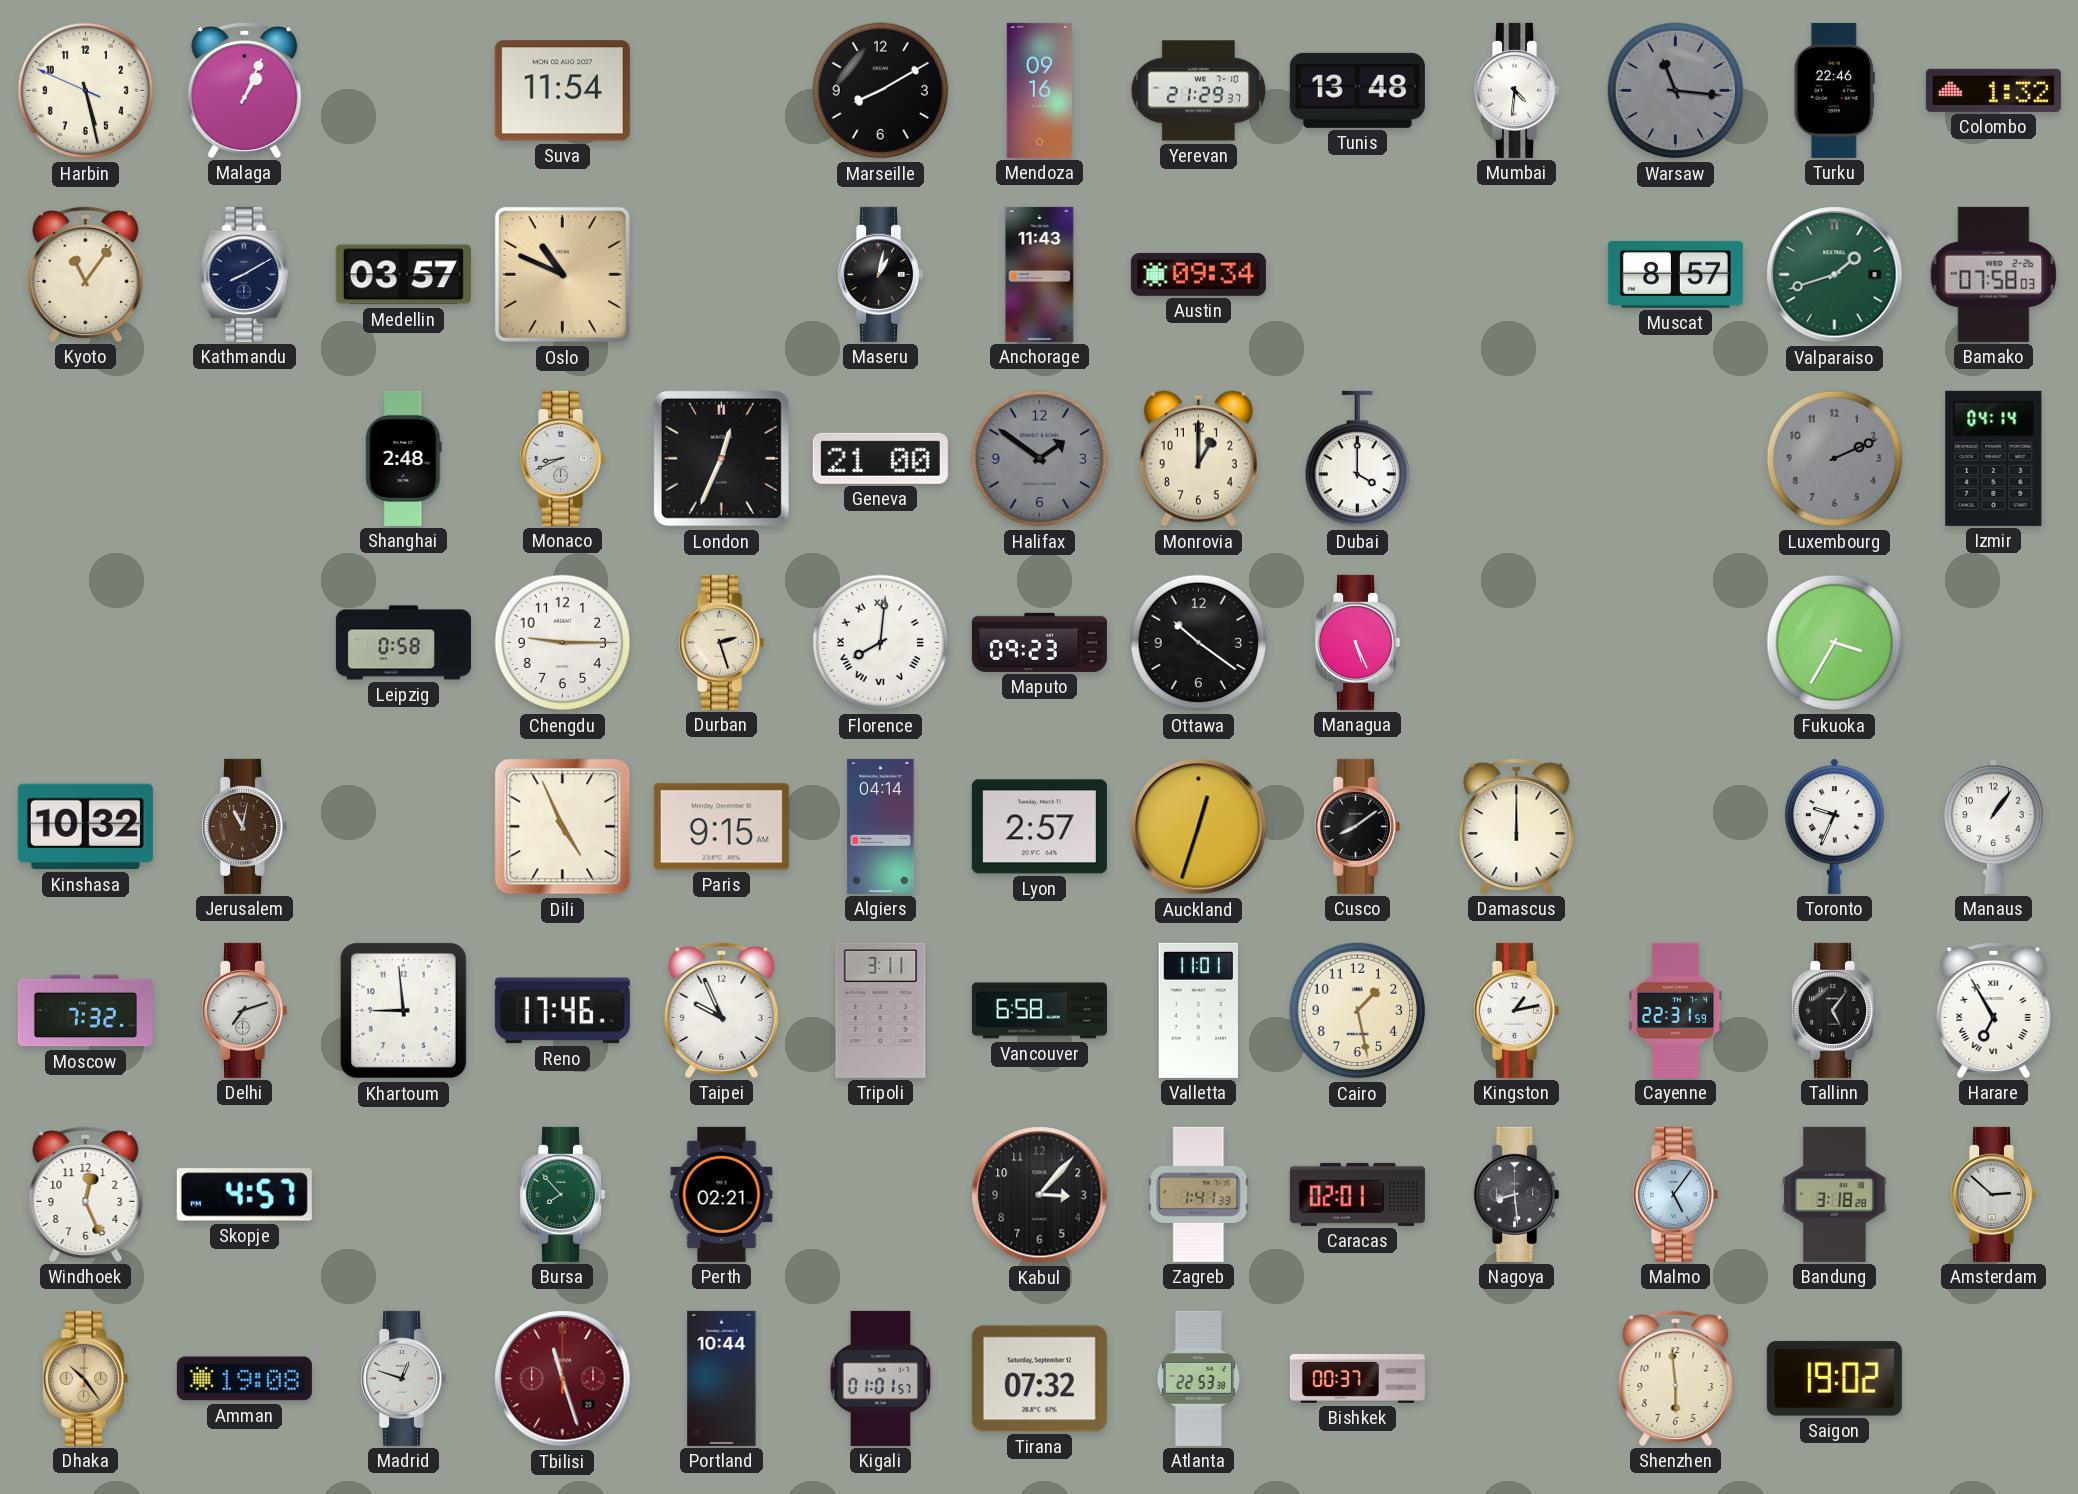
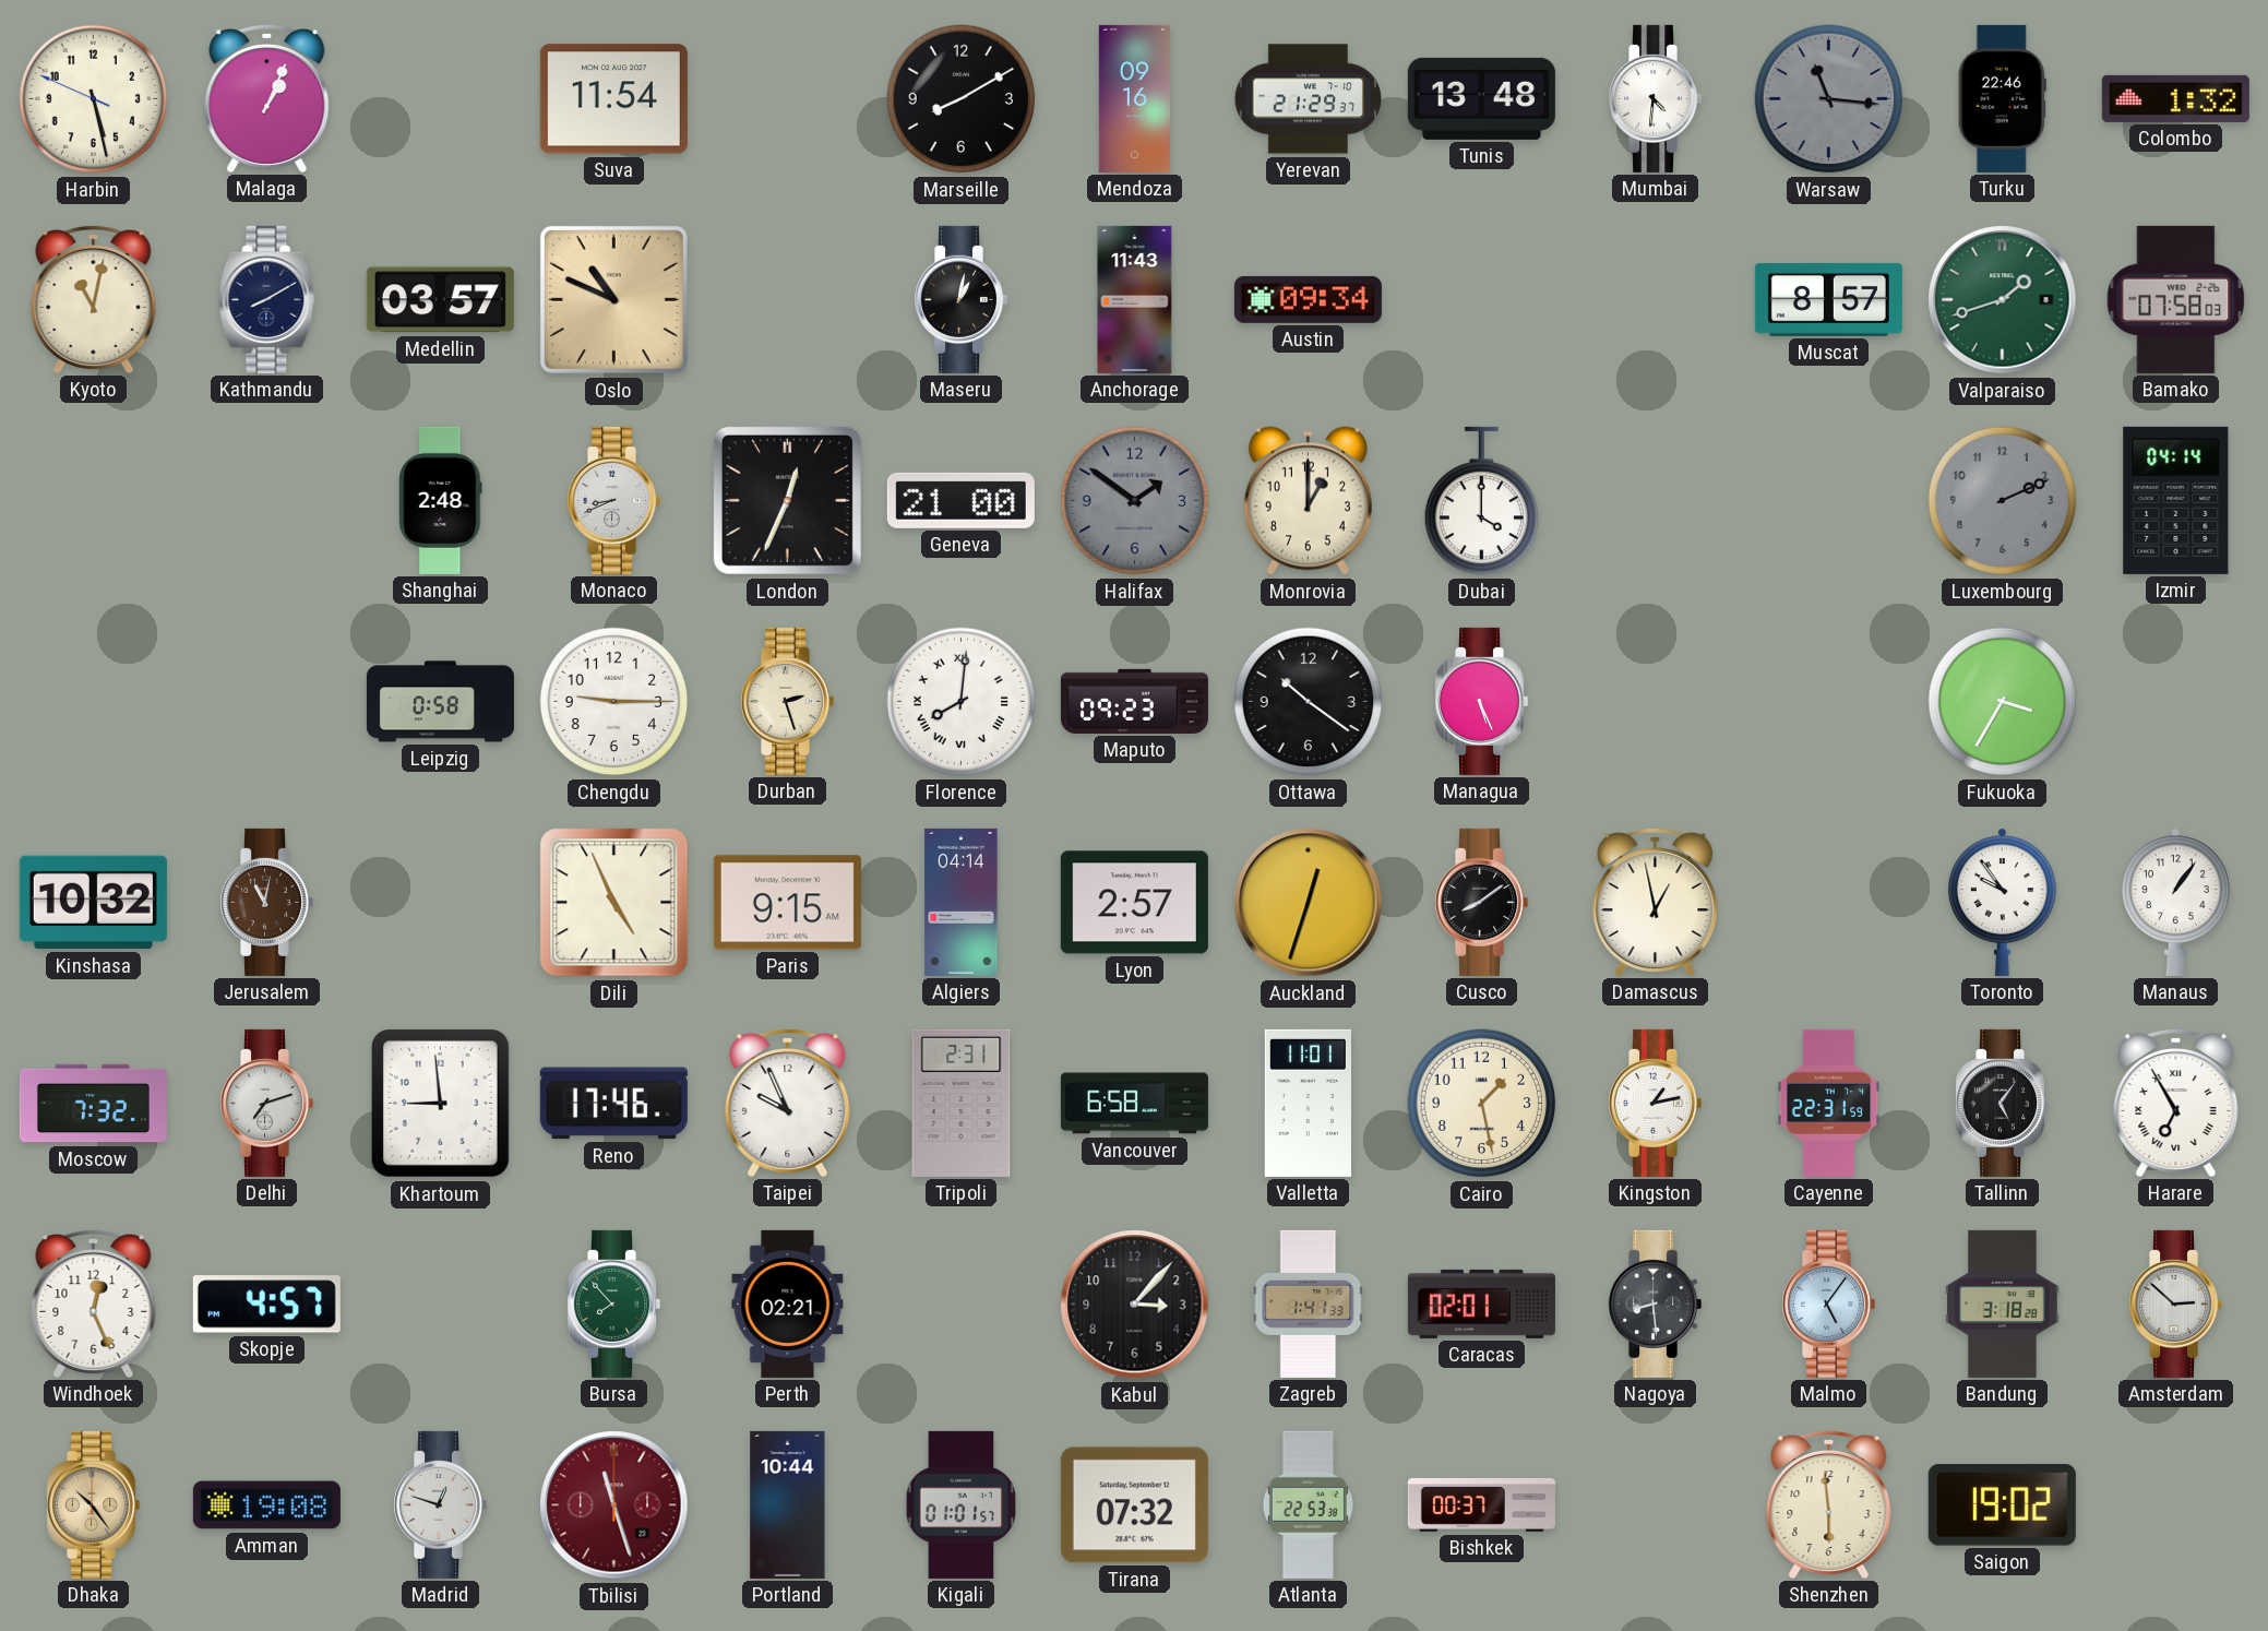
Kyoto: 11:06 -> 11:02
Damascus: 12:00 -> 12:58
Toronto: 9:34 -> 9:54
Tripoli: 3:11 -> 2:31
